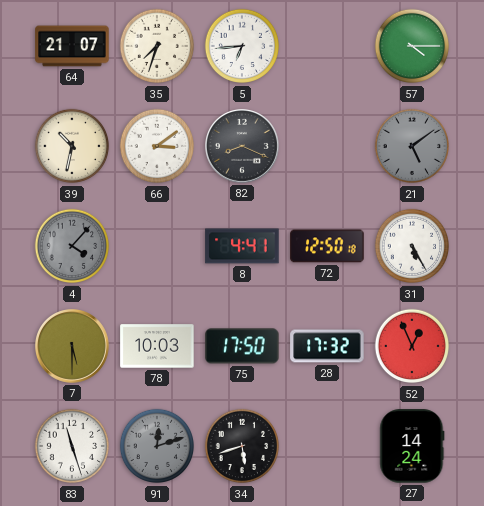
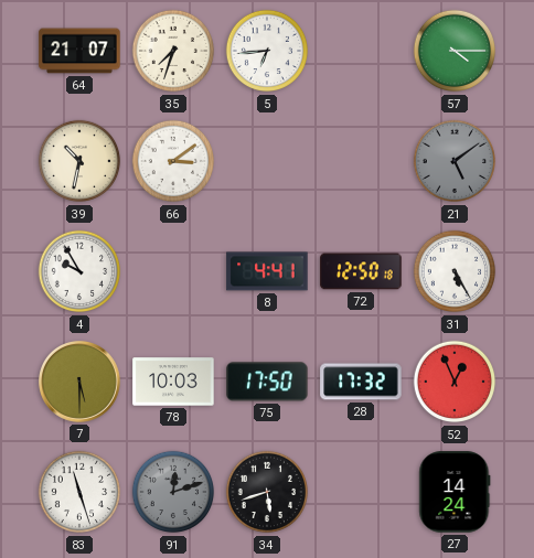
82: 8:19 -> none
4: 4:07 -> 9:55
4 dial: grey -> white
